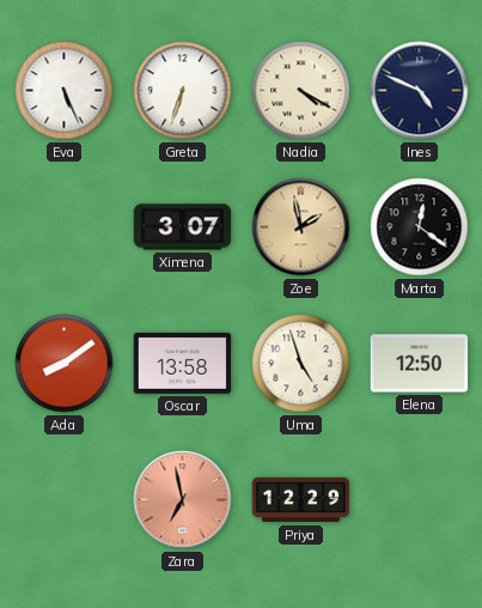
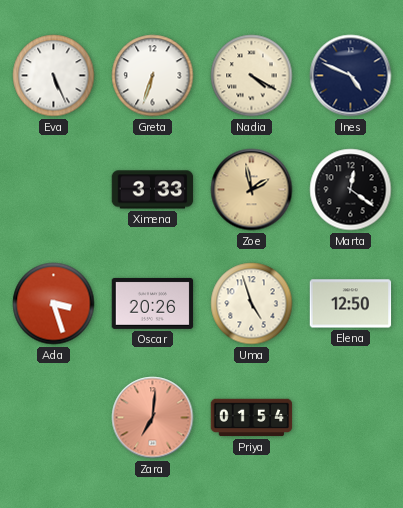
Ximena: 3:07 -> 3:33
Ada: 8:09 -> 3:27
Oscar: 13:58 -> 20:26
Zara: 6:58 -> 7:01
Priya: 12:29 -> 01:54
